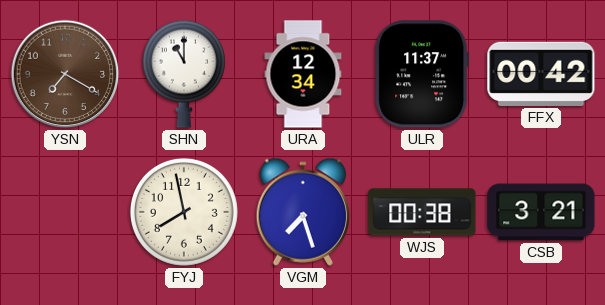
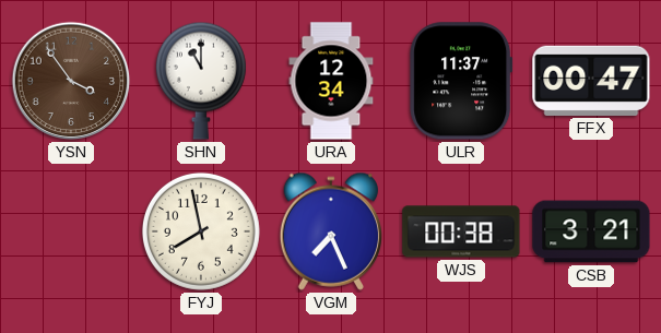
YSN: 7:20 -> 3:54
FFX: 00:42 -> 00:47
VGM: 7:27 -> 7:26
